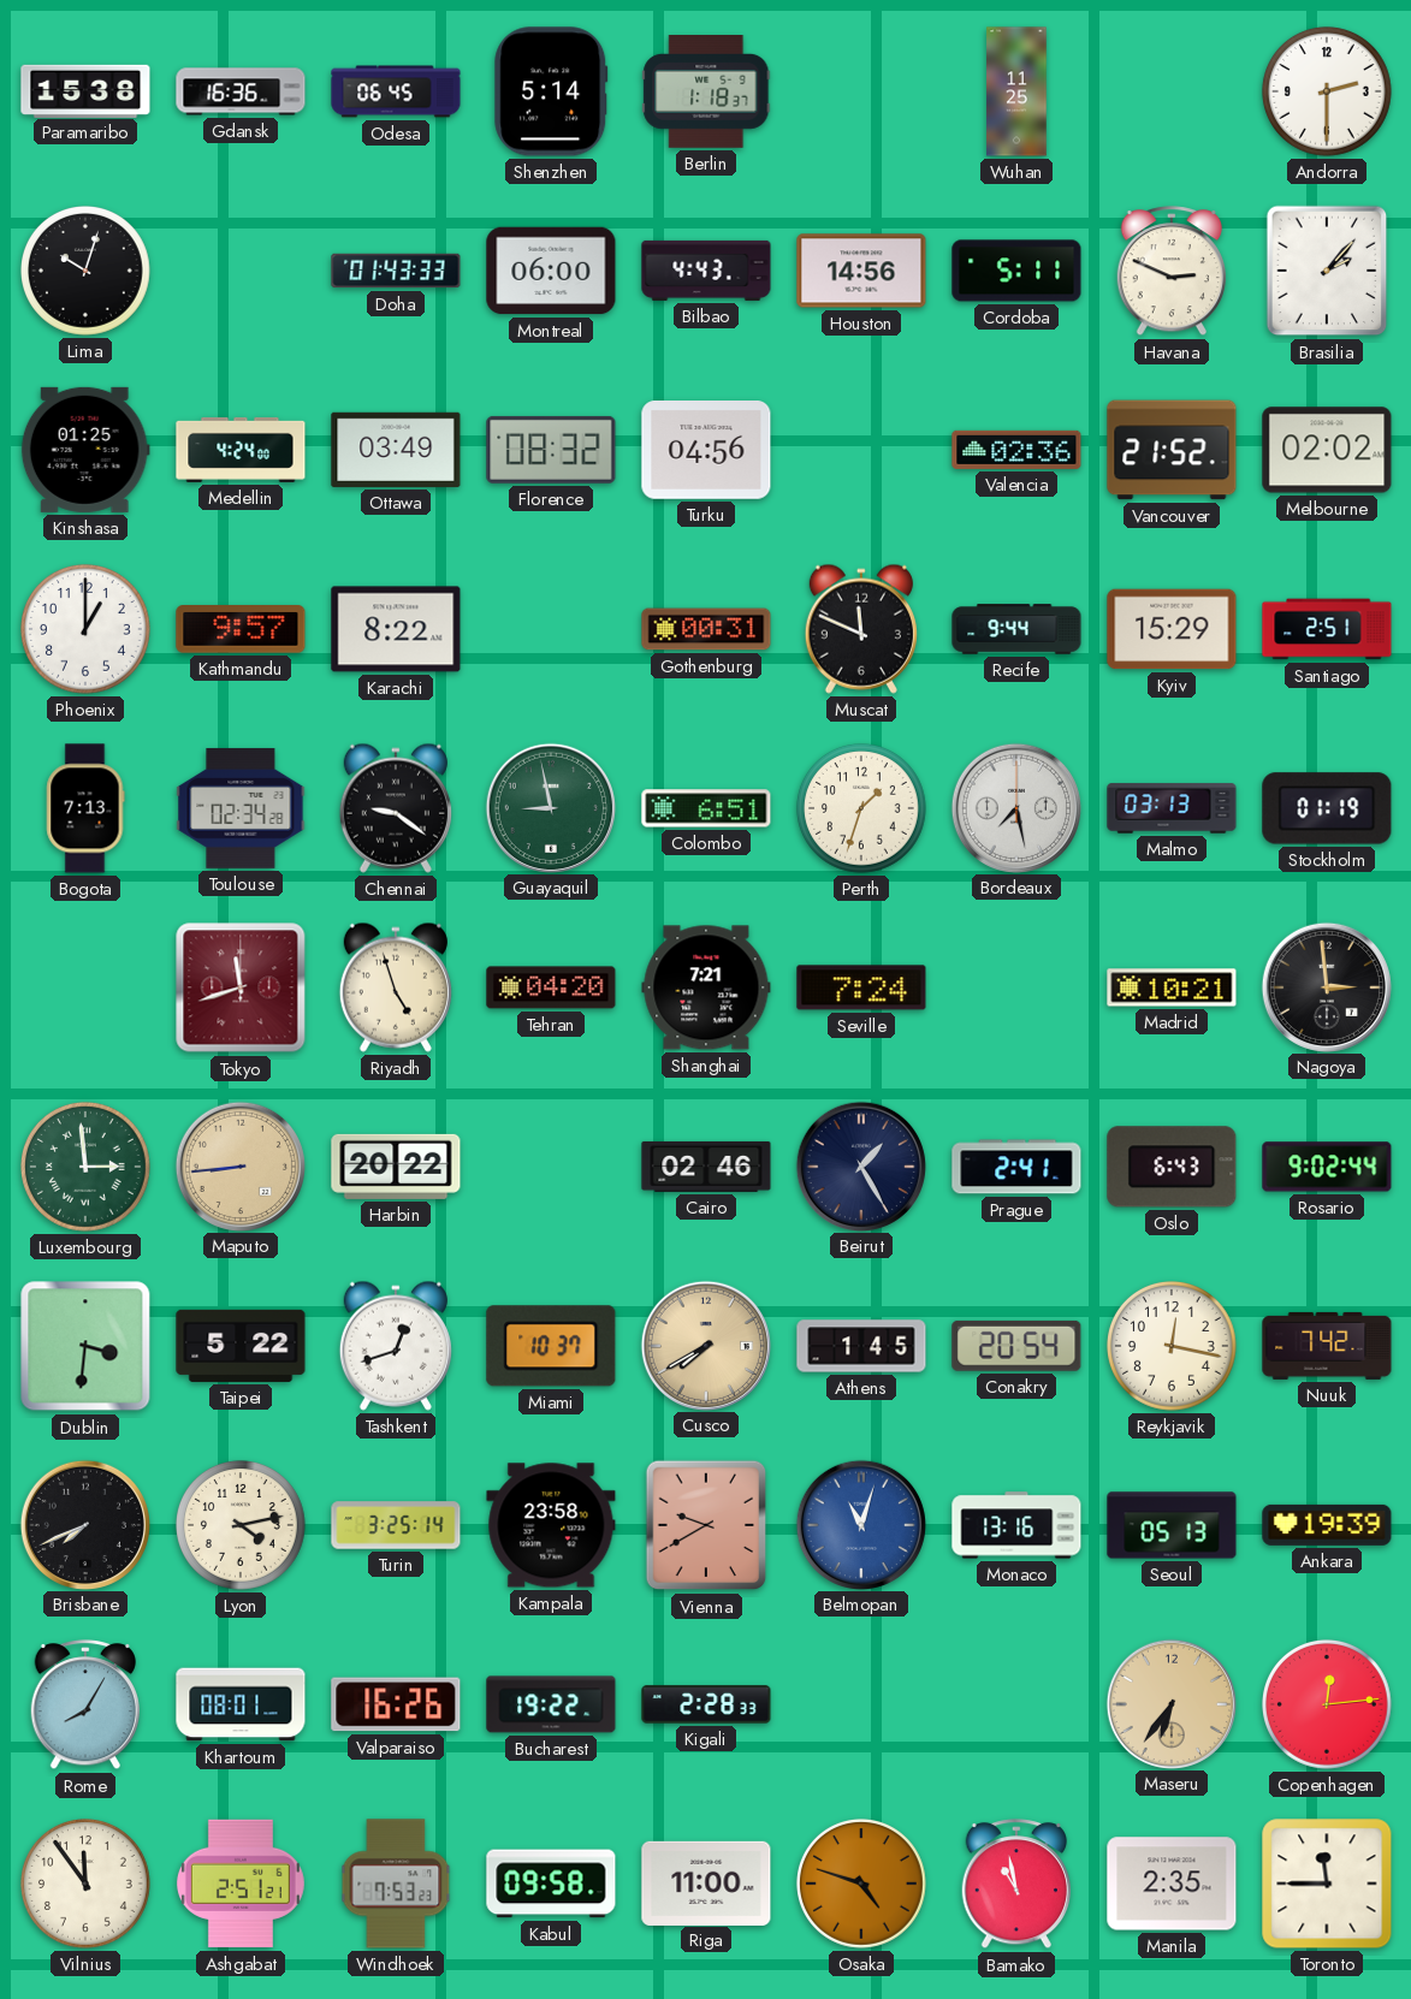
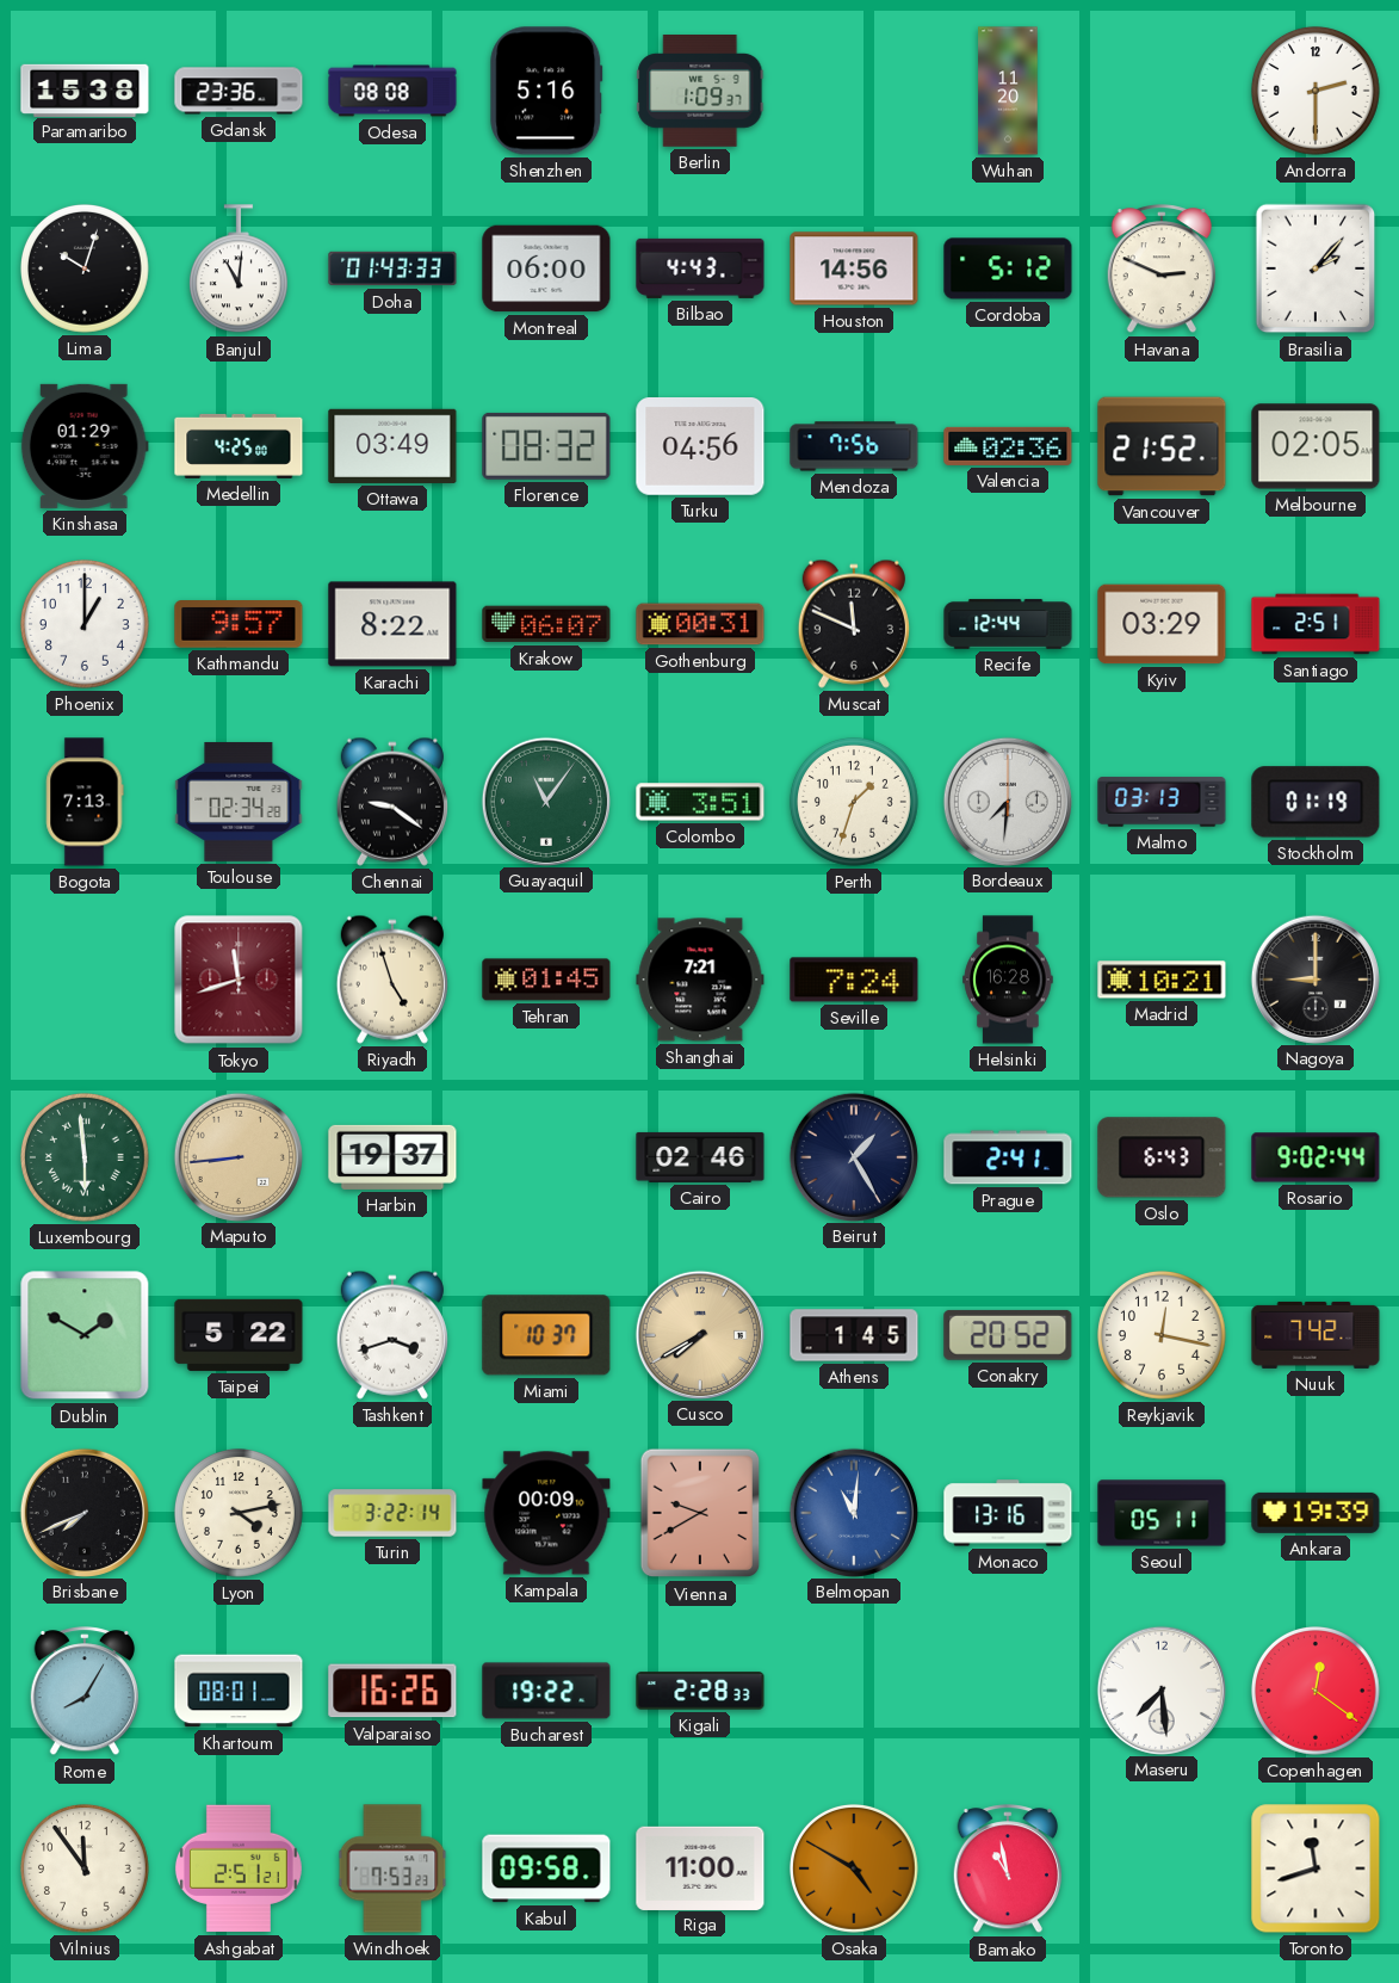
Gdansk: 16:36 -> 23:36
Odesa: 06:45 -> 08:08
Shenzhen: 5:14 -> 5:16
Berlin: 1:18 -> 1:09
Wuhan: 11:25 -> 11:20
Banjul: none -> 11:01
Cordoba: 5:11 -> 5:12
Kinshasa: 01:25 -> 01:29
Medellin: 4:24 -> 4:25
Mendoza: none -> 7:56
Melbourne: 02:02 -> 02:05
Krakow: none -> 06:07
Recife: 9:44 -> 12:44
Kyiv: 15:29 -> 03:29
Guayaquil: 8:58 -> 11:06
Colombo: 6:51 -> 3:51
Bordeaux: 7:28 -> 7:31
Tehran: 04:20 -> 01:45
Helsinki: none -> 16:28
Nagoya: 2:59 -> 9:00
Luxembourg: 2:59 -> 5:59
Harbin: 20:22 -> 19:37
Dublin: 3:31 -> 1:50
Tashkent: 12:42 -> 3:42
Conakry: 20:54 -> 20:52
Turin: 3:25 -> 3:22
Kampala: 23:58 -> 00:09
Belmopan: 11:03 -> 11:01
Seoul: 05:13 -> 05:11
Maseru: 6:36 -> 7:29
Maseru dial: champagne -> white
Copenhagen: 12:14 -> 12:21
Osaka: 4:48 -> 4:50
Manila: 2:35 -> none
Toronto: 11:45 -> 11:42
